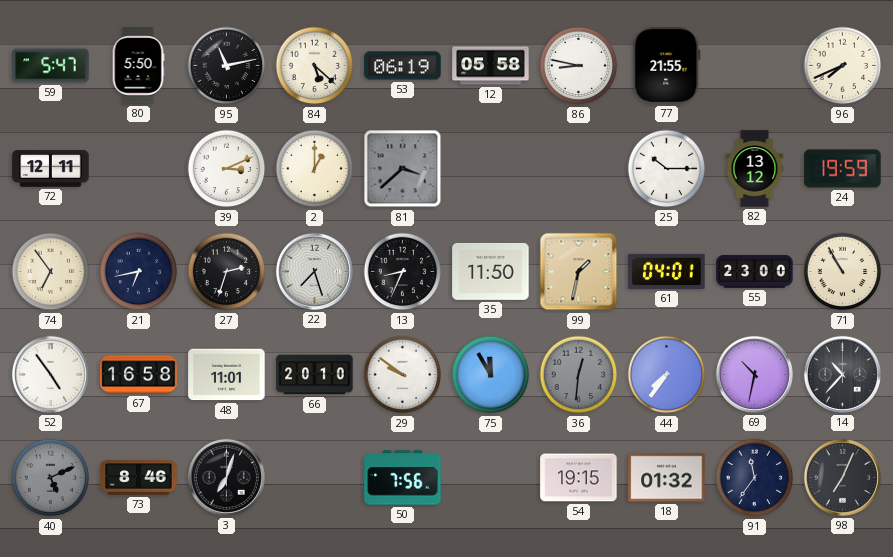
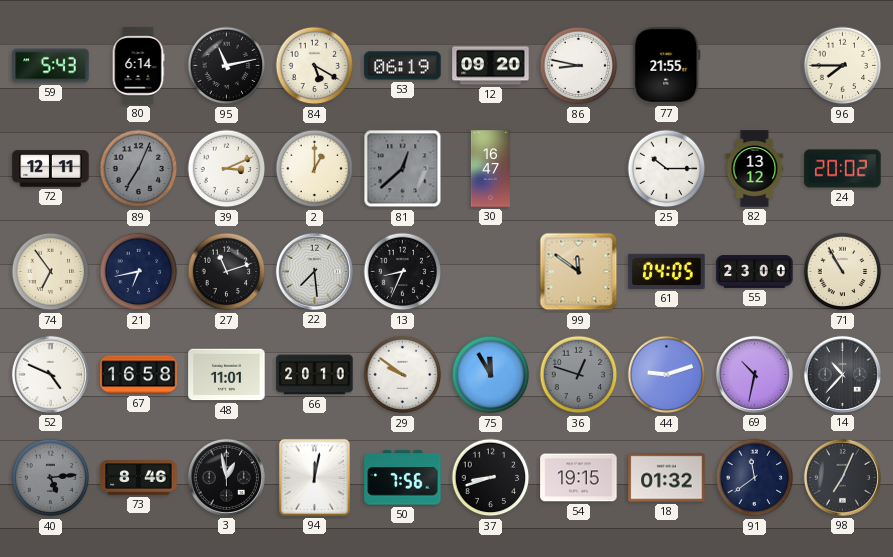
59: 5:47 -> 5:43
80: 5:50 -> 6:14
84: 5:22 -> 5:20
12: 05:58 -> 09:20
96: 7:41 -> 7:45
89: none -> 7:04
81: 3:38 -> 12:38
30: none -> 16:47
24: 19:59 -> 20:02
27: 2:33 -> 11:12
22: 7:27 -> 7:29
35: 11:50 -> none
99: 1:32 -> 11:51
61: 04:01 -> 04:05
52: 4:54 -> 4:49
36: 12:31 -> 12:48
44: 7:36 -> 9:12
40: 5:11 -> 5:14
3: 7:03 -> 12:58
94: none -> 12:02
37: none -> 8:42
91: 11:36 -> 11:39
